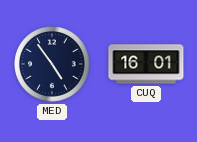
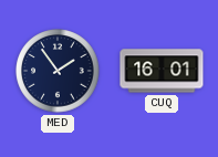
MED: 4:54 -> 1:54
